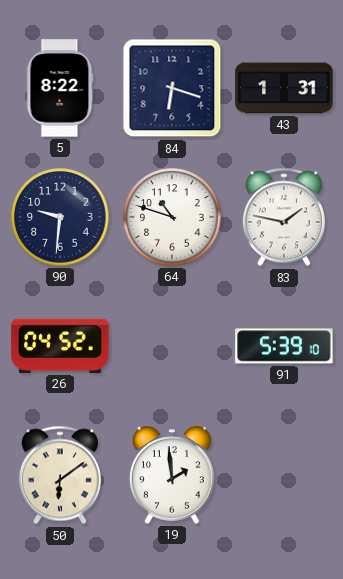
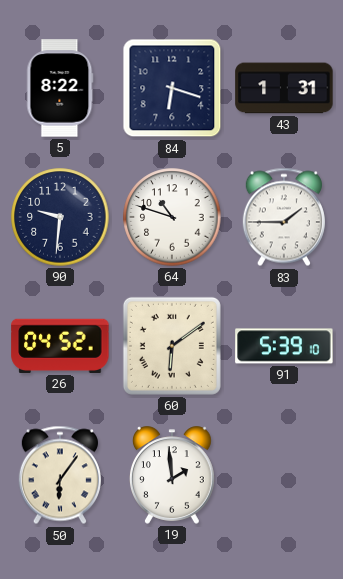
83: 1:47 -> 1:45
60: none -> 6:09
50: 6:09 -> 6:06
